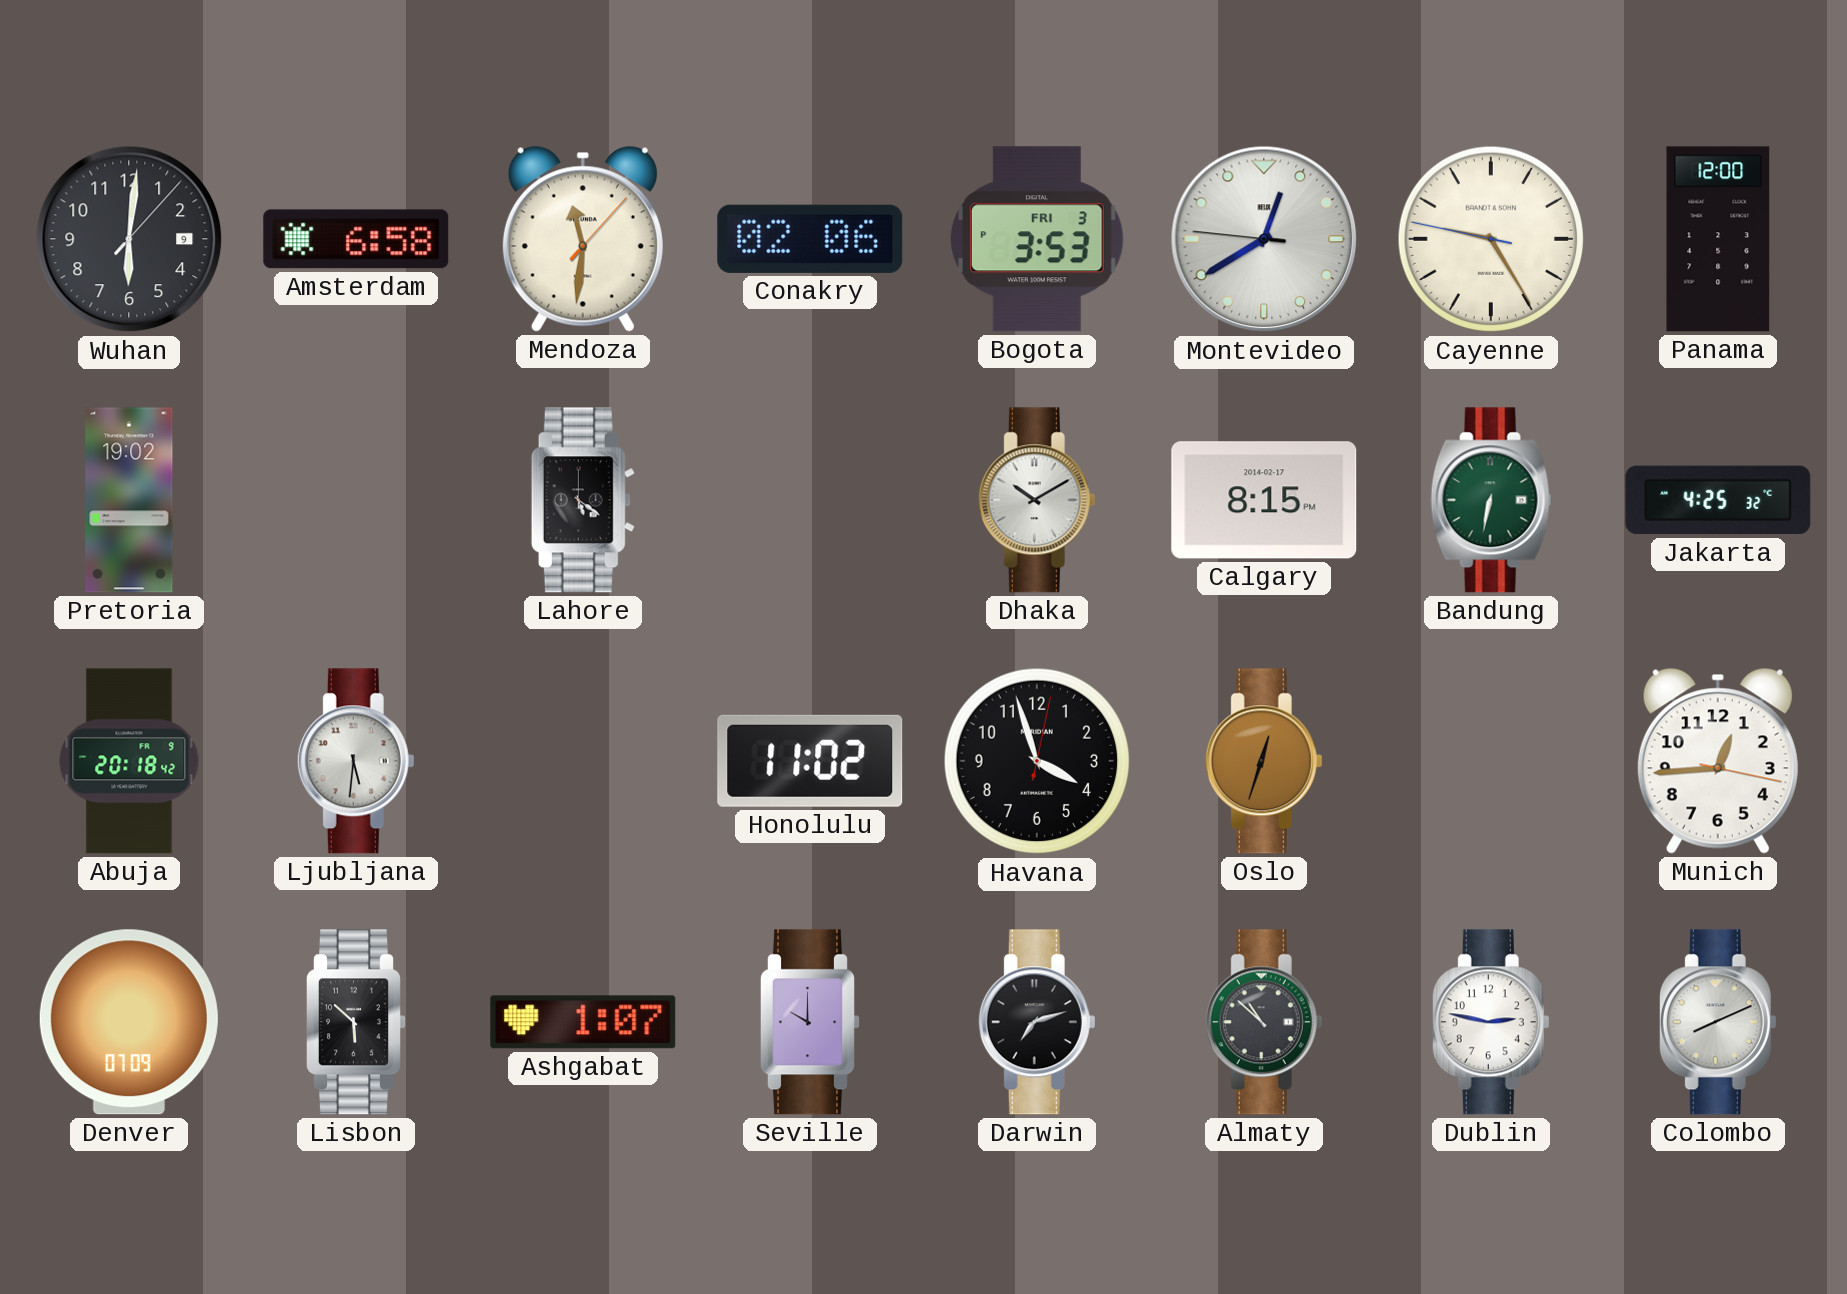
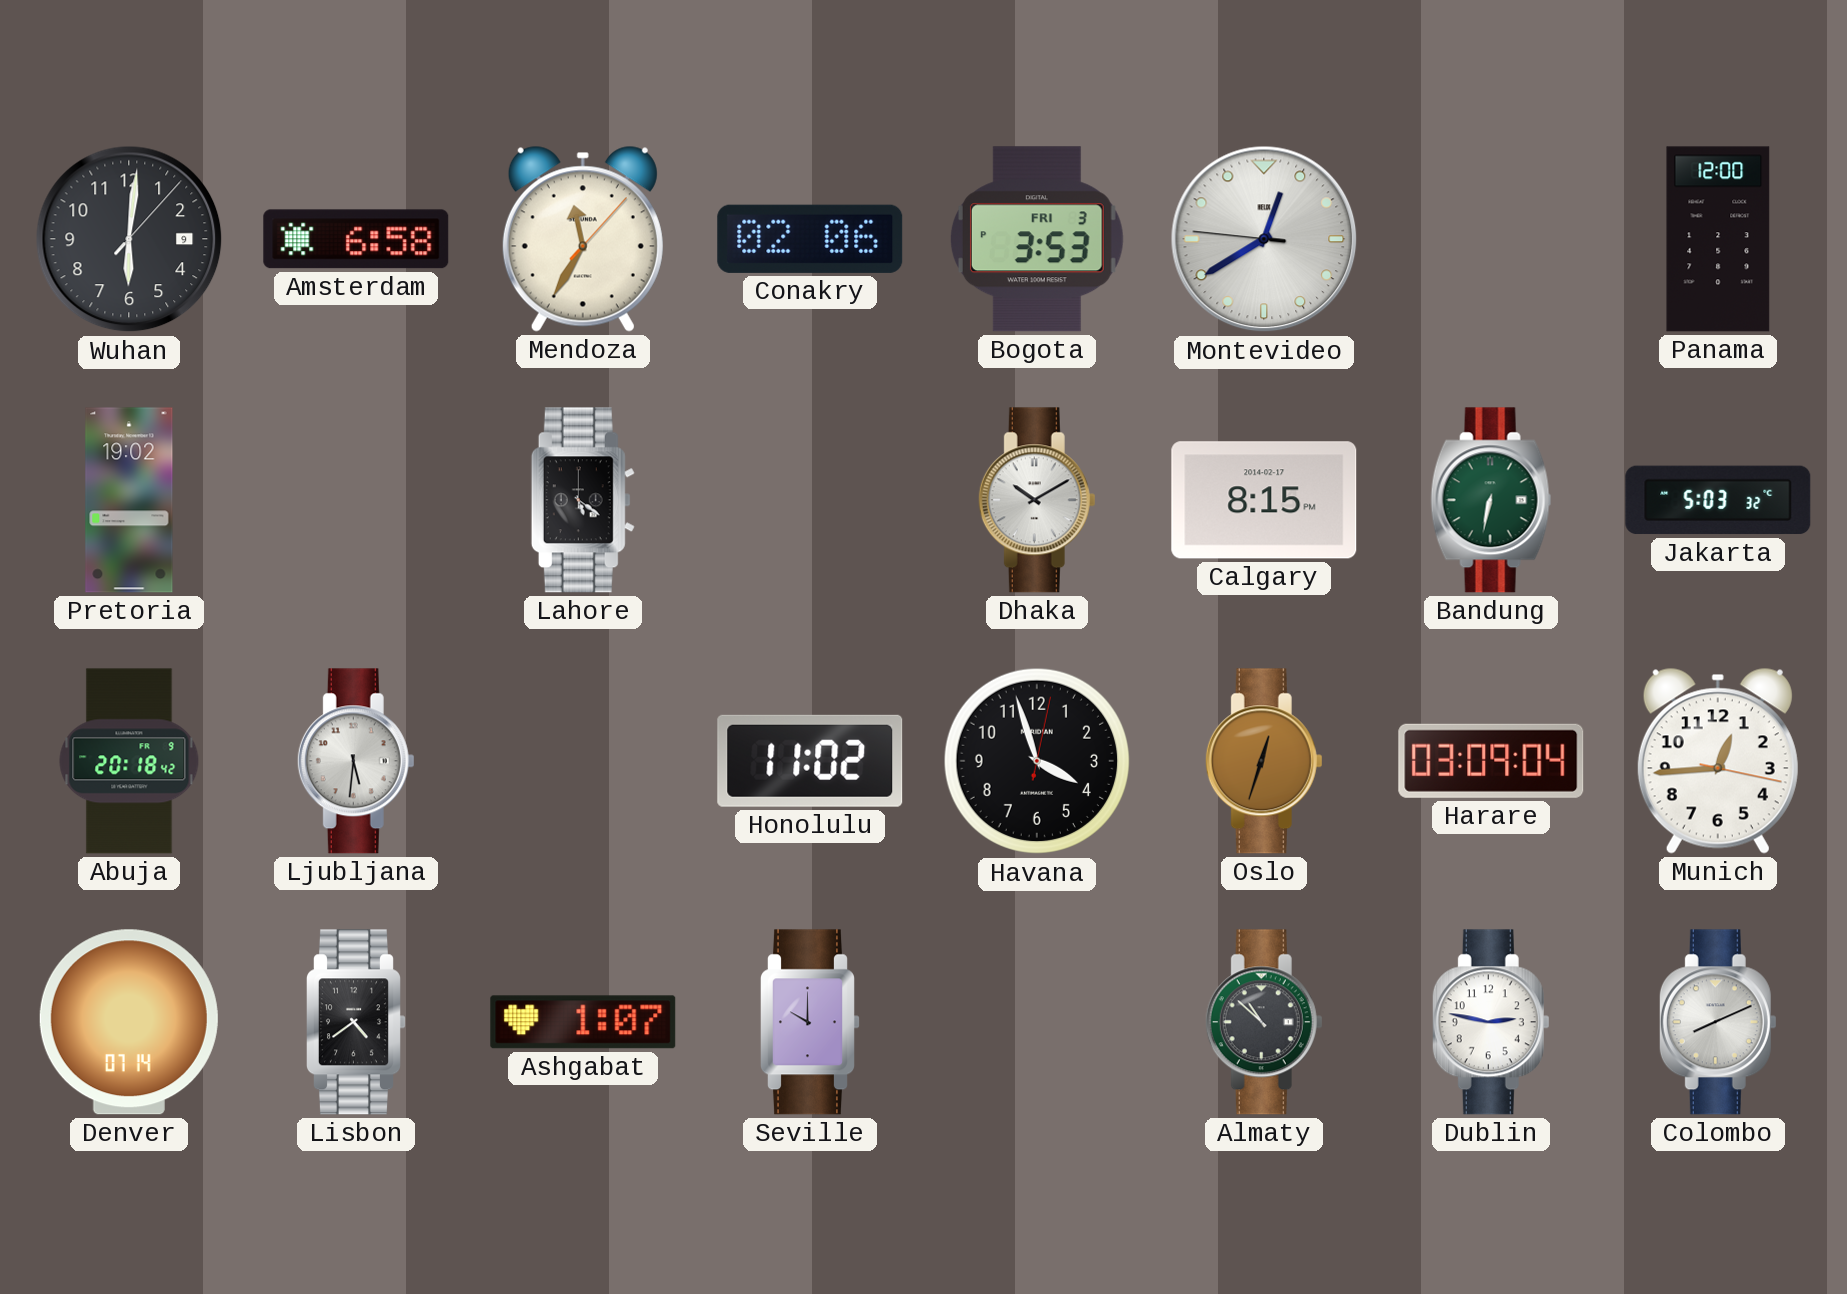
Mendoza: 11:31 -> 11:35
Cayenne: 9:24 -> none
Jakarta: 4:25 -> 5:03
Harare: none -> 03:09
Denver: 07:09 -> 07:14
Lisbon: 5:52 -> 4:39
Darwin: 7:12 -> none
